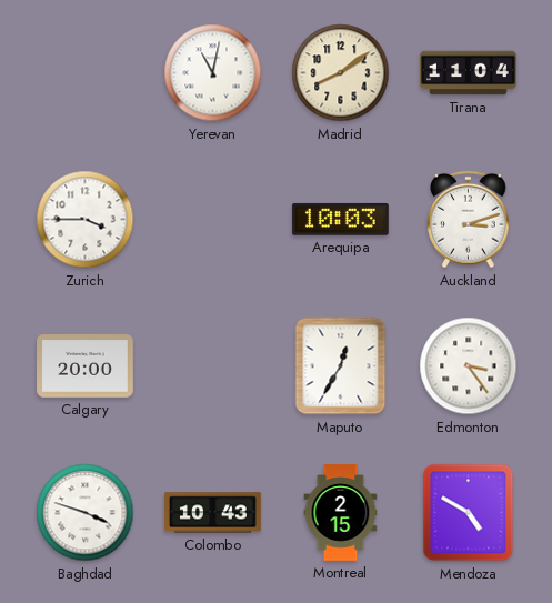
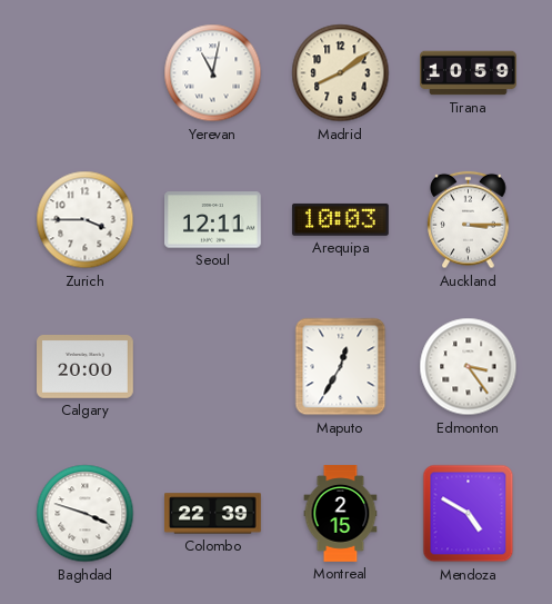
Tirana: 11:04 -> 10:59
Seoul: none -> 12:11
Auckland: 3:12 -> 3:15
Colombo: 10:43 -> 22:39
